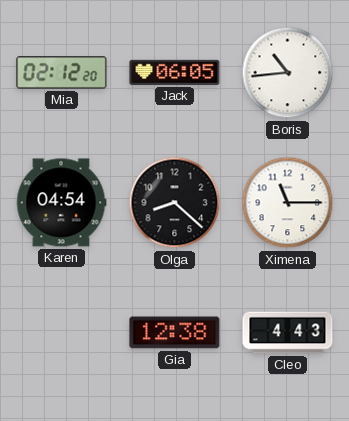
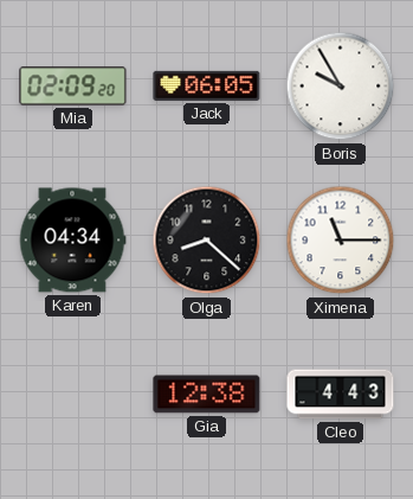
Mia: 02:12 -> 02:09
Boris: 10:44 -> 9:55
Karen: 04:54 -> 04:34
